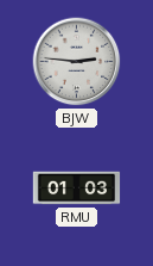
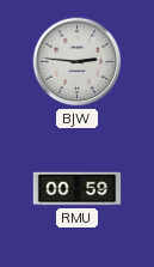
RMU: 01:03 -> 00:59
